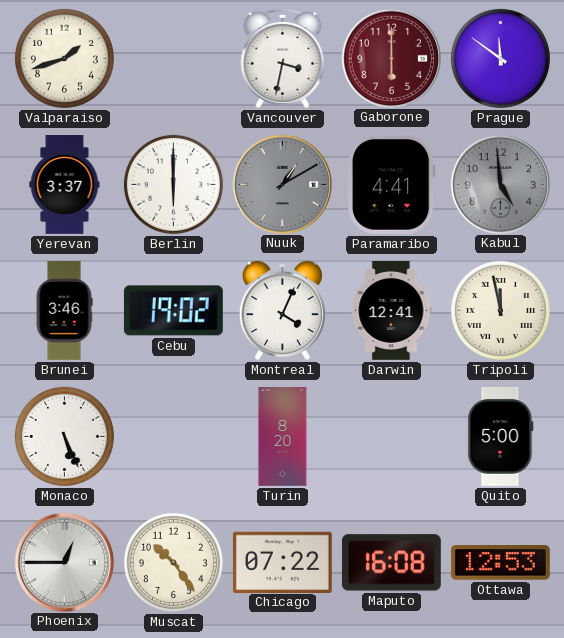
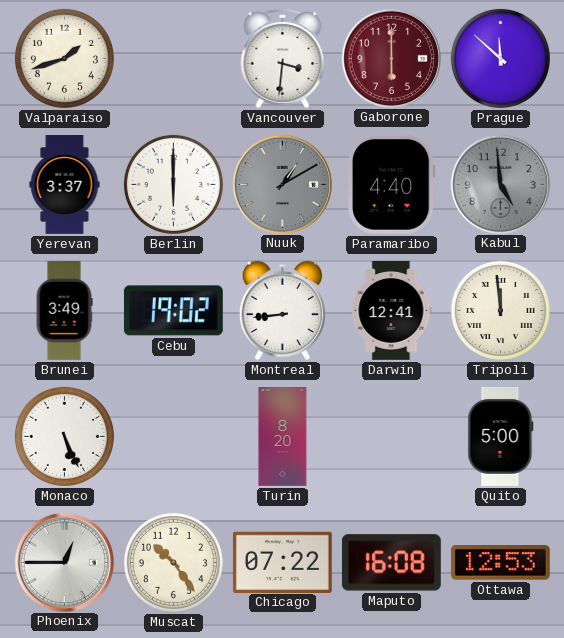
Vancouver: 3:32 -> 3:31
Prague: 11:51 -> 11:52
Paramaribo: 4:41 -> 4:40
Brunei: 3:46 -> 3:49
Montreal: 4:04 -> 8:44
Tripoli: 11:58 -> 11:59
